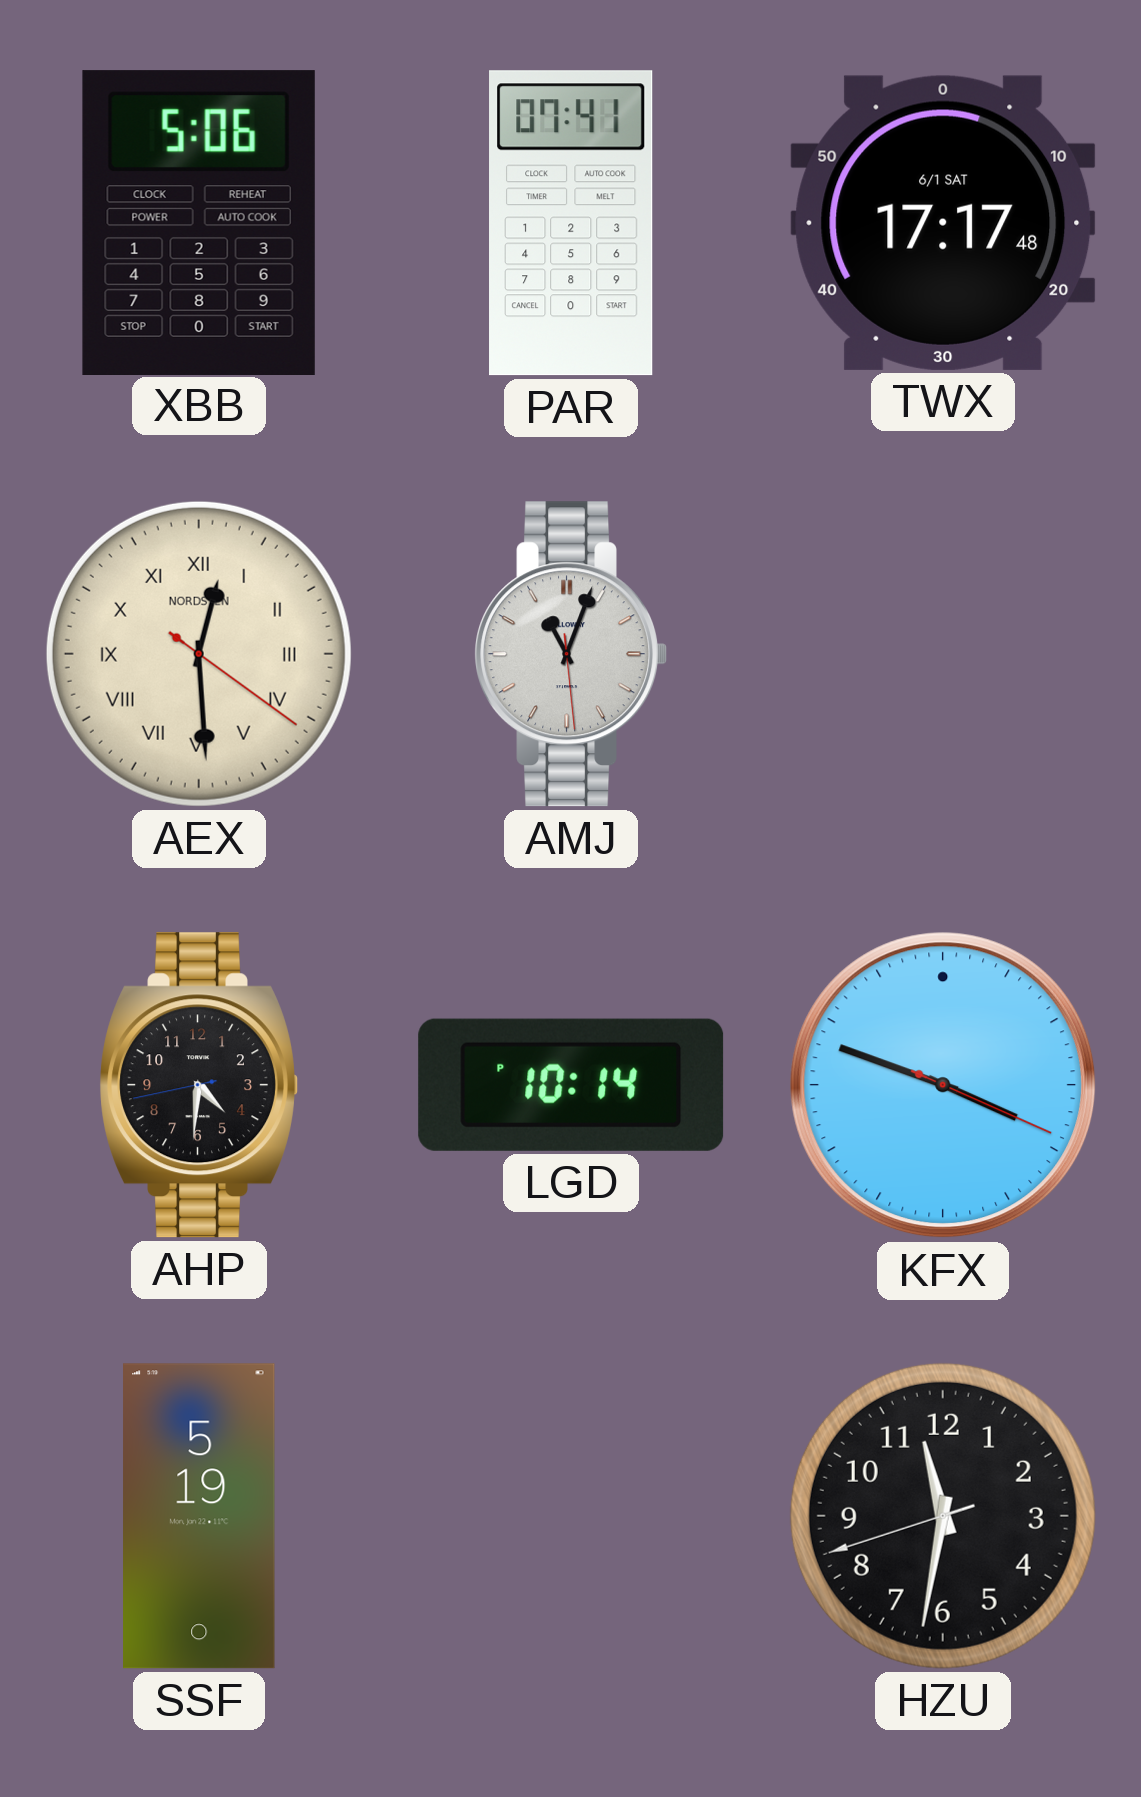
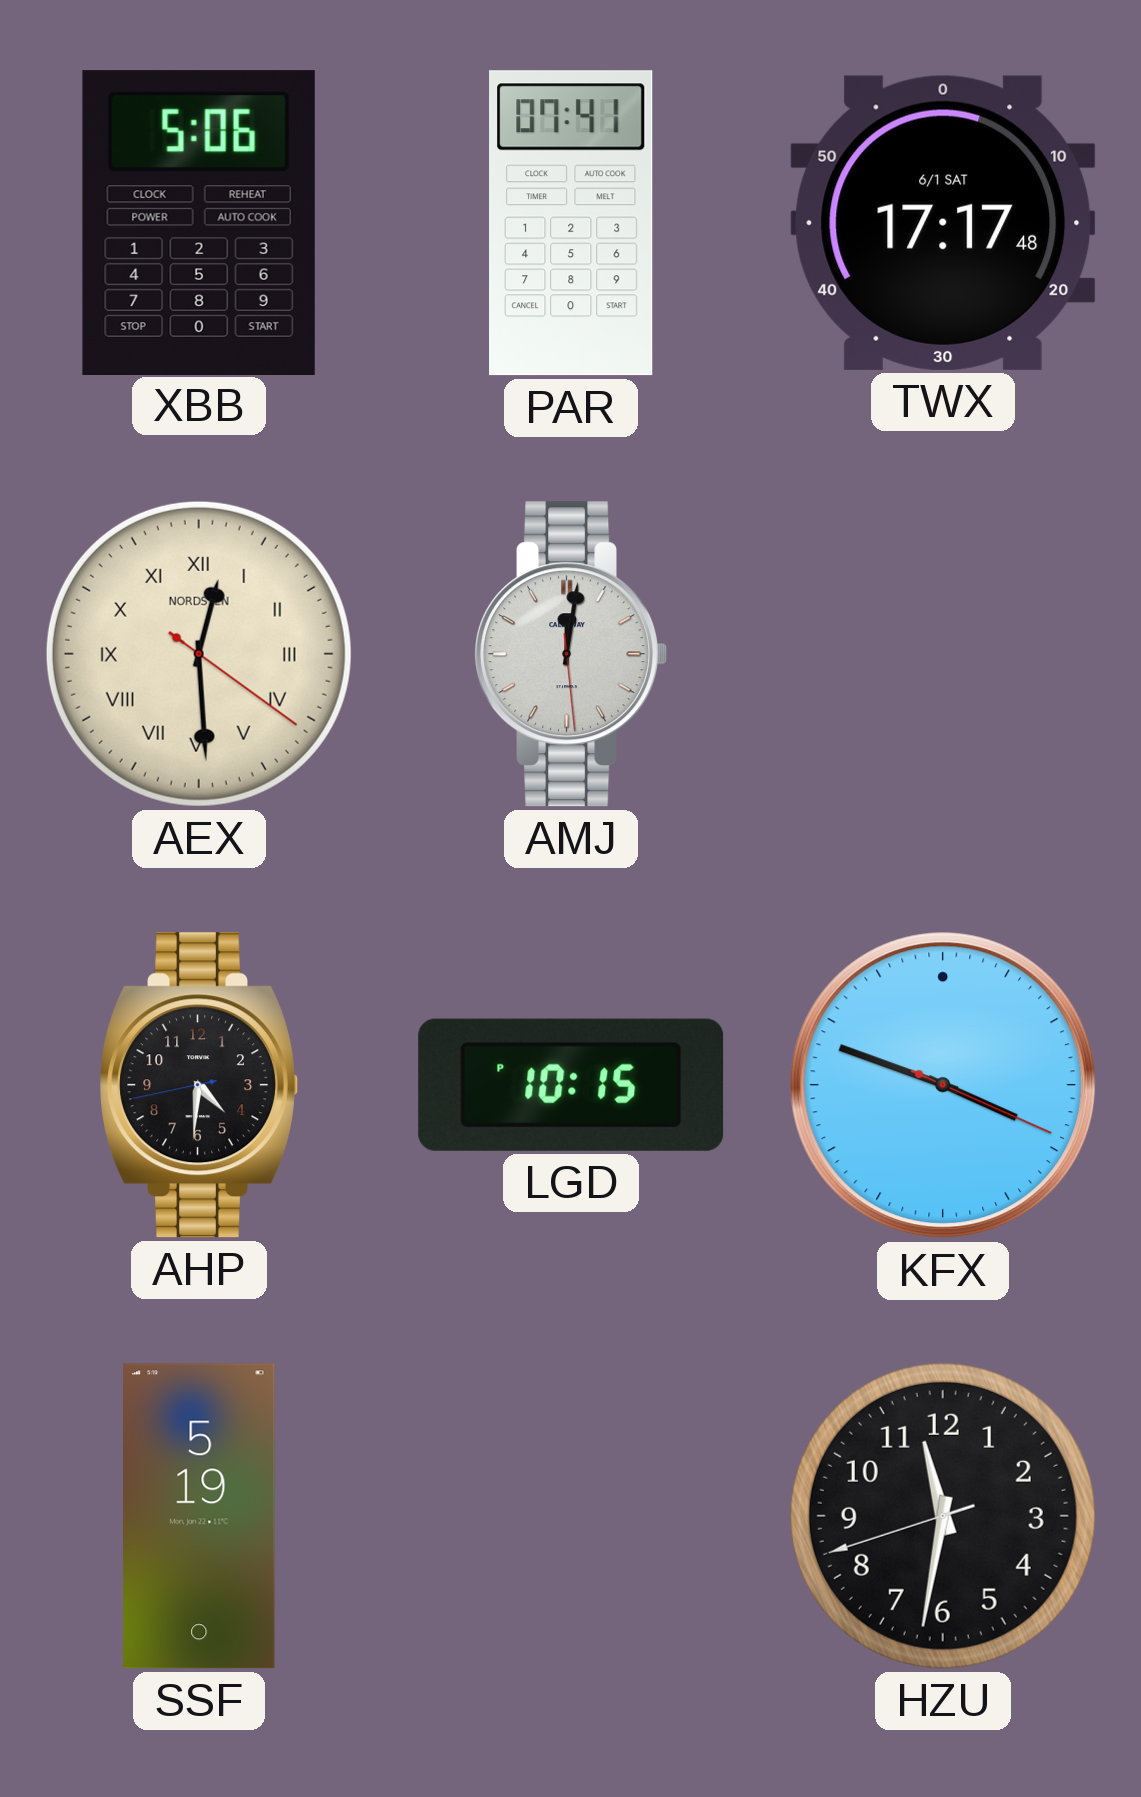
AMJ: 11:03 -> 12:01
LGD: 10:14 -> 10:15
